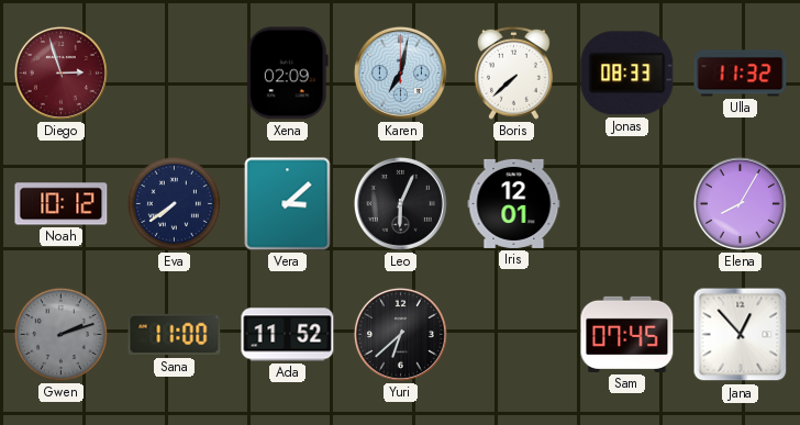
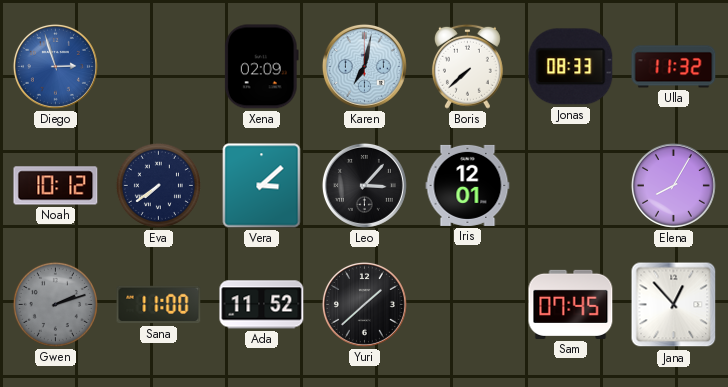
Diego dial: burgundy -> blue
Leo: 6:04 -> 3:07
Yuri: 6:38 -> 1:38
